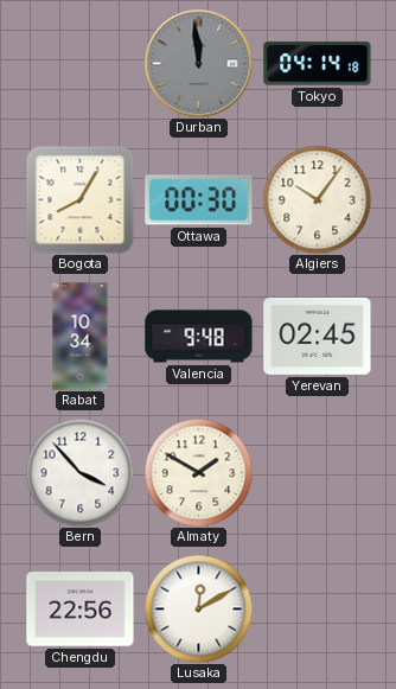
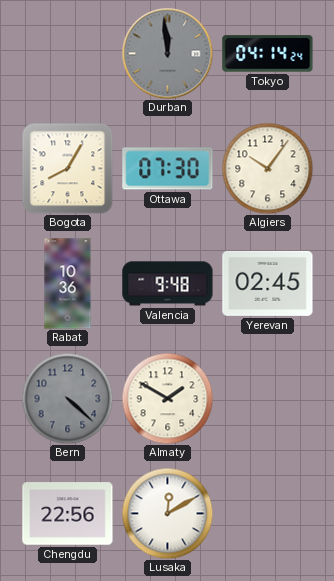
Tokyo: 04:14:18 -> 04:14:24
Ottawa: 00:30 -> 07:30
Rabat: 10:34 -> 10:36
Bern: 3:53 -> 4:22
Bern dial: white -> grey
